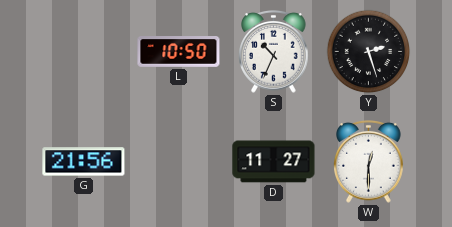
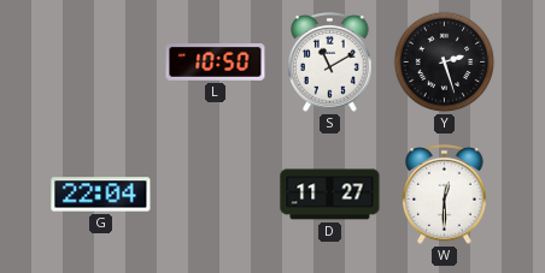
S: 10:34 -> 11:10
G: 21:56 -> 22:04
